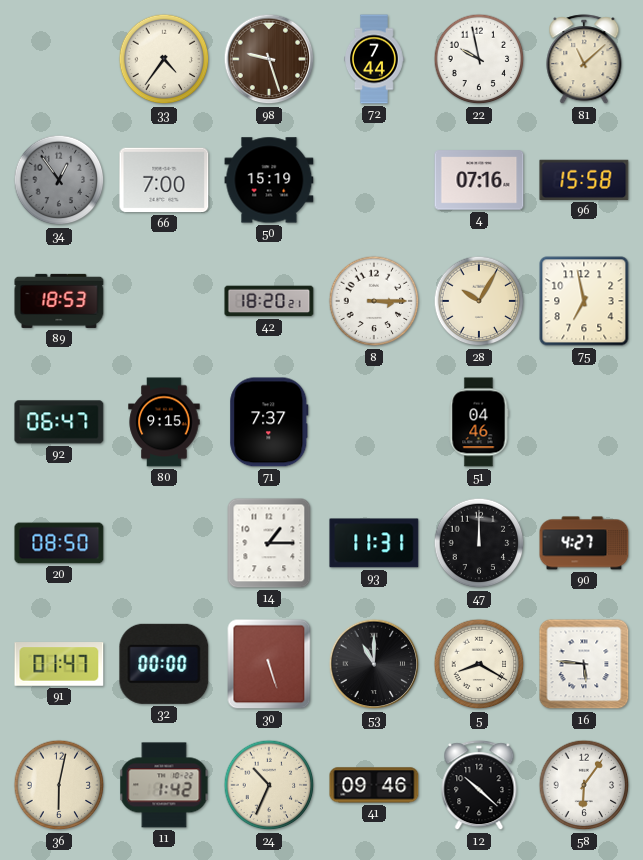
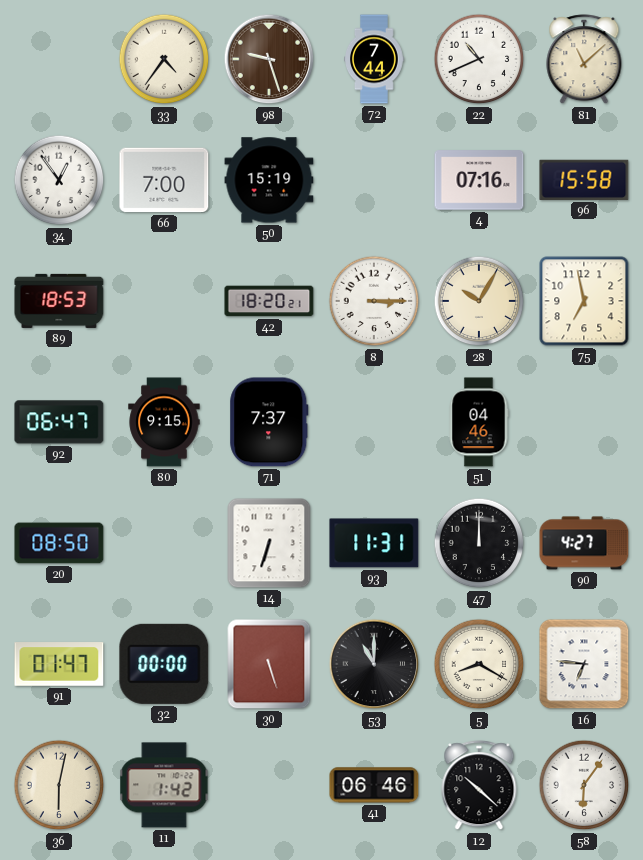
22: 9:58 -> 10:41
34 dial: grey -> white
14: 1:15 -> 6:33
16: 5:46 -> 6:46
24: 10:34 -> none
41: 09:46 -> 06:46
